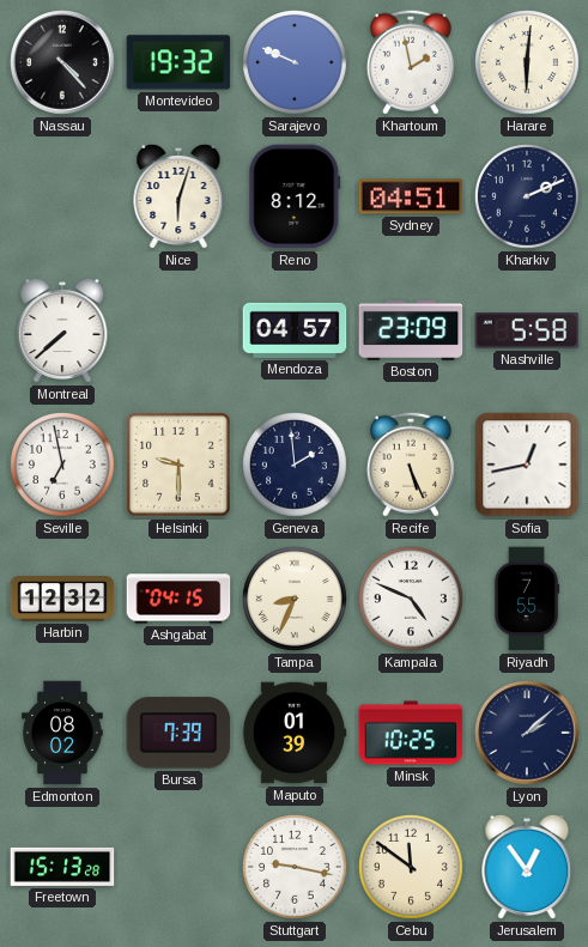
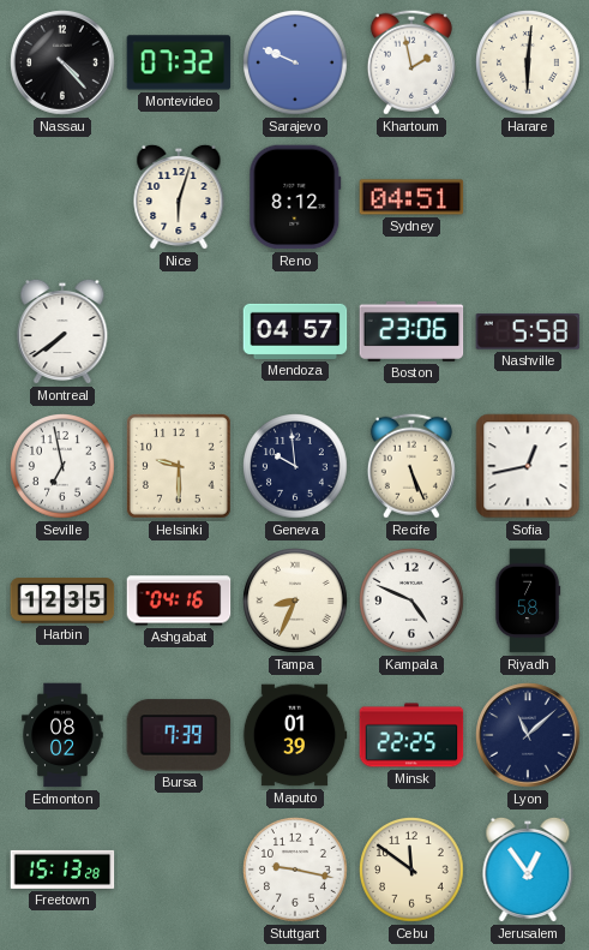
Montevideo: 19:32 -> 07:32
Kharkiv: 2:11 -> none
Montreal: 7:38 -> 7:39
Boston: 23:09 -> 23:06
Geneva: 1:59 -> 9:59
Harbin: 12:32 -> 12:35
Ashgabat: 04:15 -> 04:16
Riyadh: 7:55 -> 7:58
Minsk: 10:25 -> 22:25
Lyon: 2:08 -> 11:08
